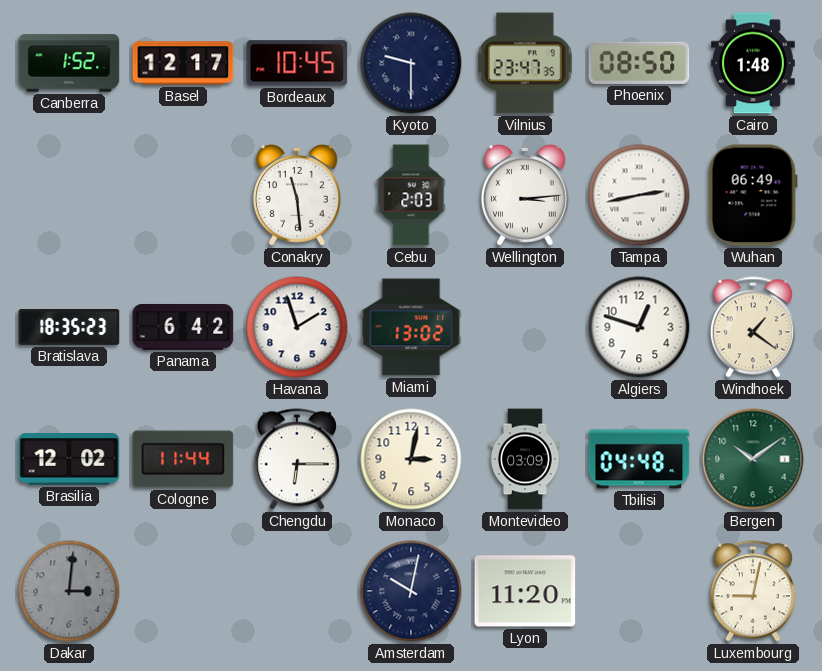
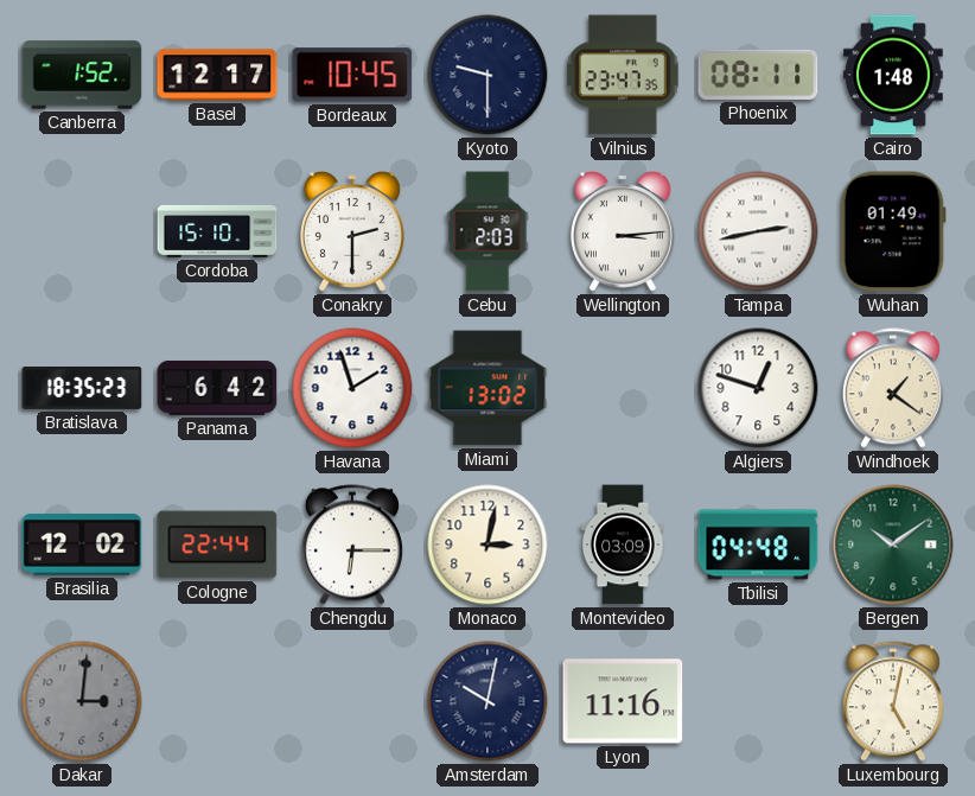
Phoenix: 08:50 -> 08:11
Cordoba: none -> 15:10
Conakry: 11:29 -> 2:30
Wuhan: 06:49 -> 01:49
Cologne: 11:44 -> 22:44
Lyon: 11:20 -> 11:16
Luxembourg: 9:02 -> 5:02
